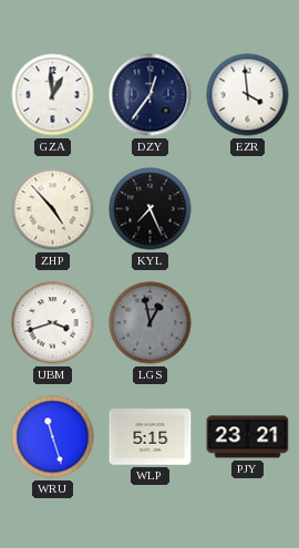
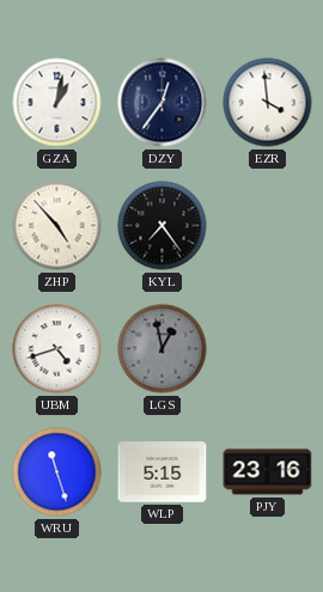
GZA: 12:59 -> 1:02
KYL: 7:26 -> 7:24
UBM: 3:42 -> 4:42
PJY: 23:21 -> 23:16
